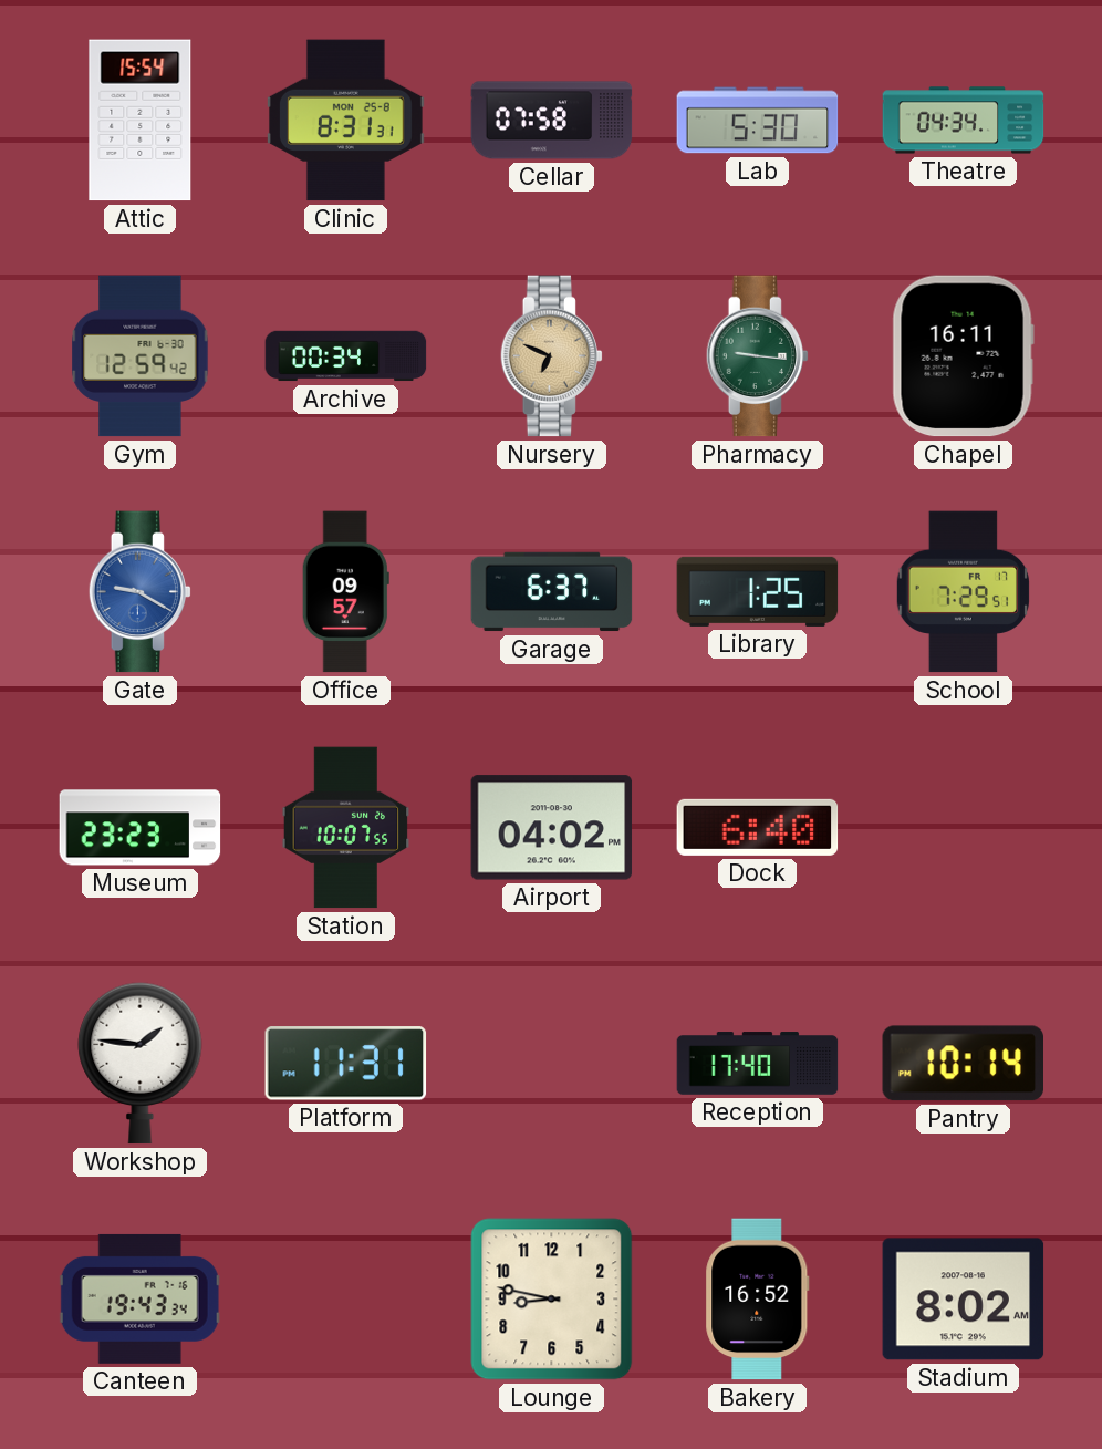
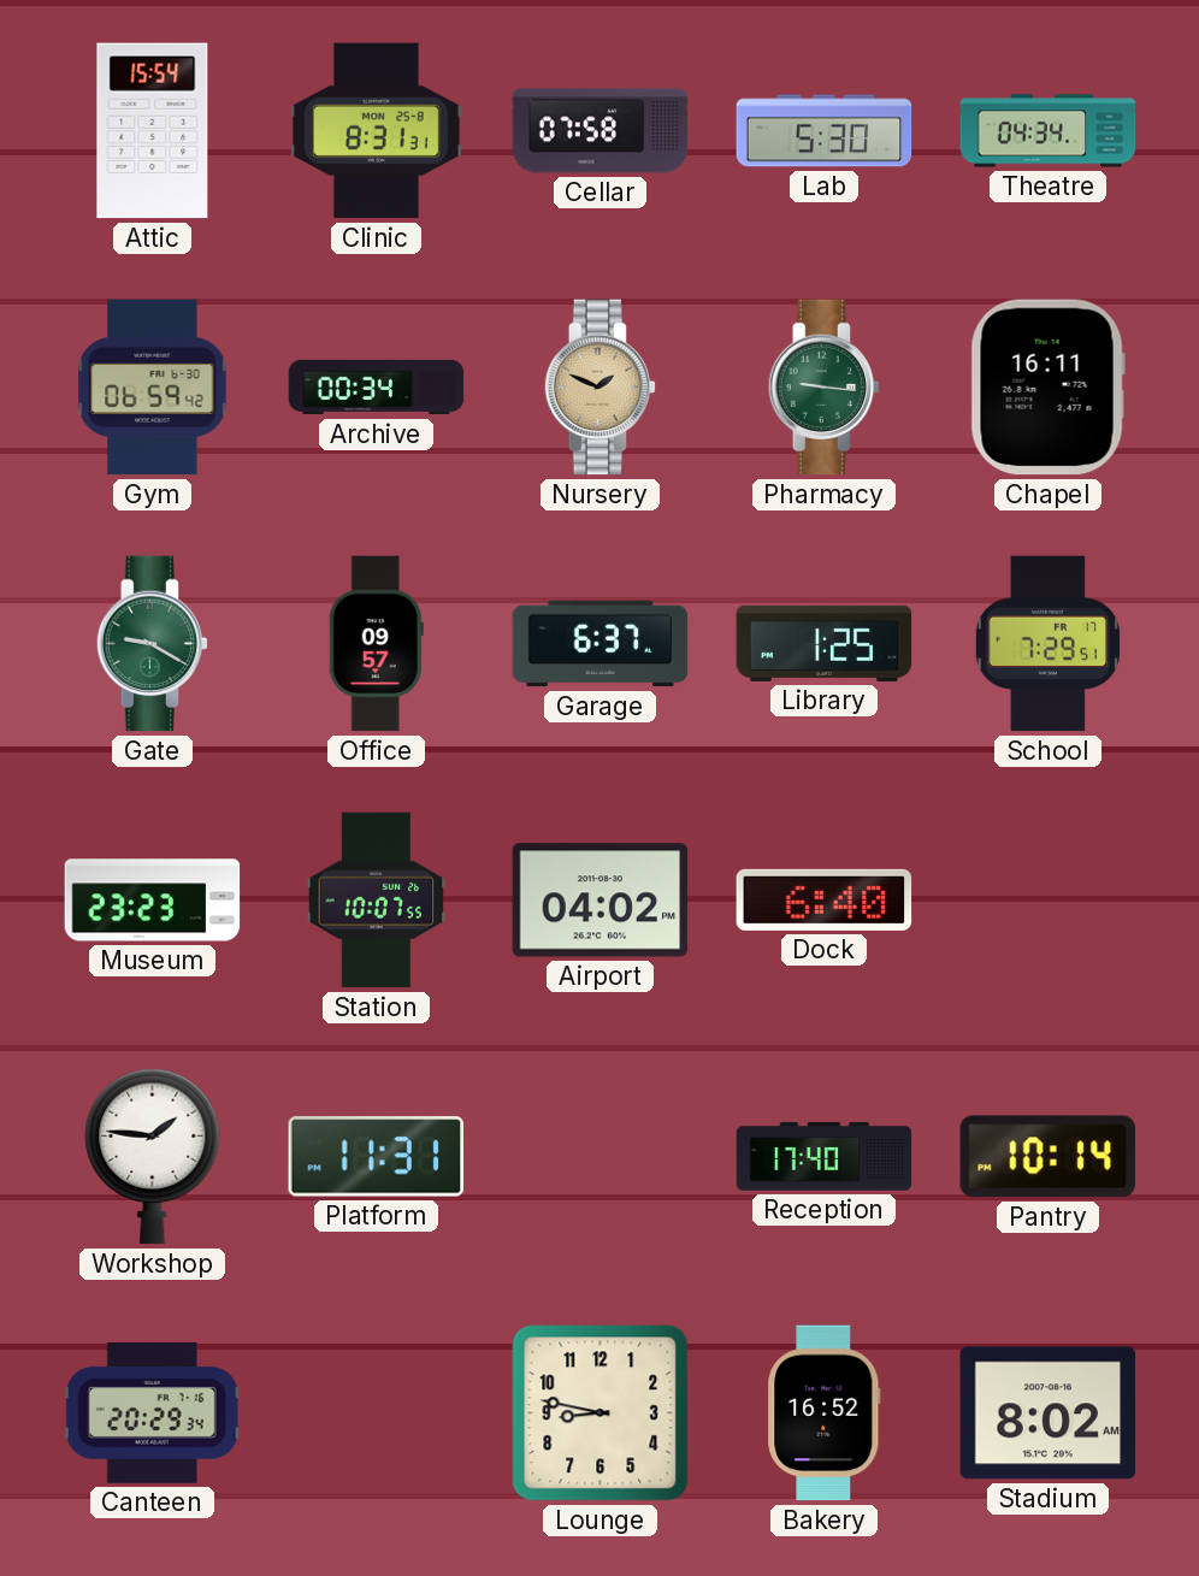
Gym: 12:59 -> 06:59
Nursery: 6:49 -> 1:49
Gate dial: blue -> green
Canteen: 19:43 -> 20:29
